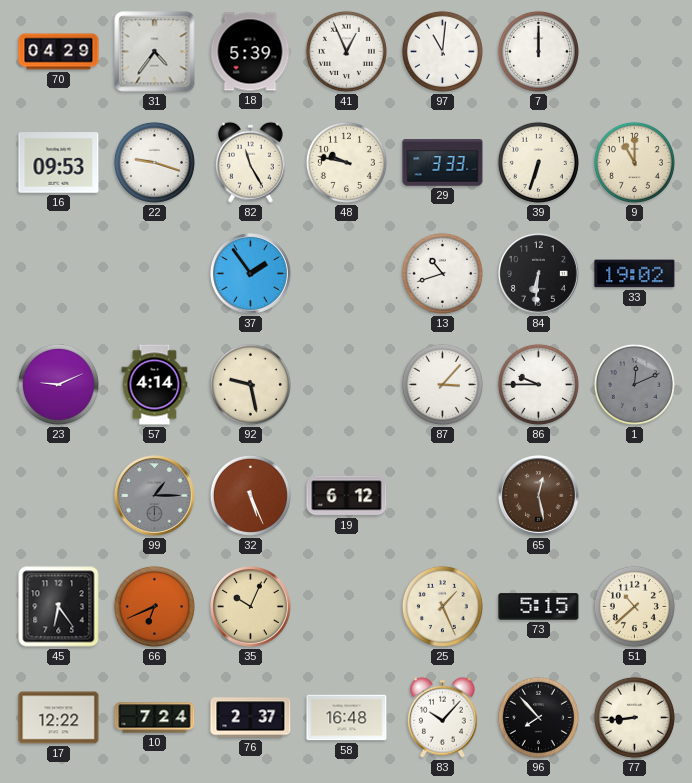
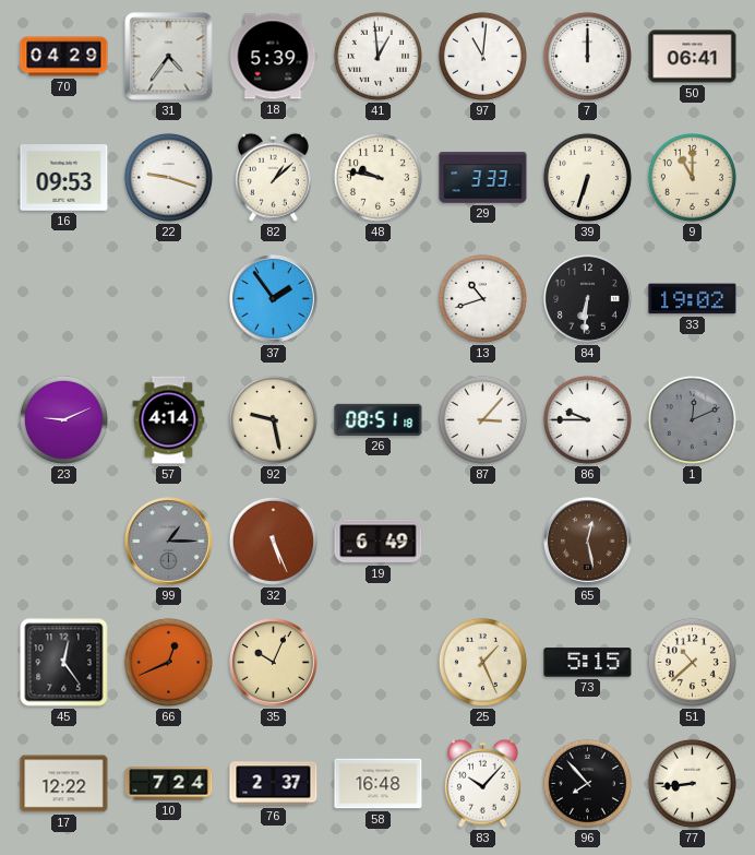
41: 12:56 -> 12:59
50: none -> 06:41
82: 11:25 -> 1:08
26: none -> 08:51
19: 6:12 -> 6:49
45: 6:24 -> 12:24
66: 6:41 -> 12:41
